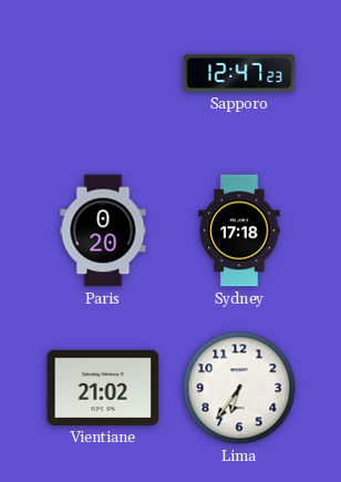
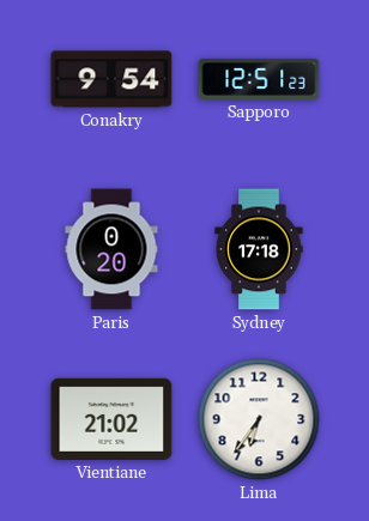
Conakry: none -> 9:54
Sapporo: 12:47 -> 12:51
